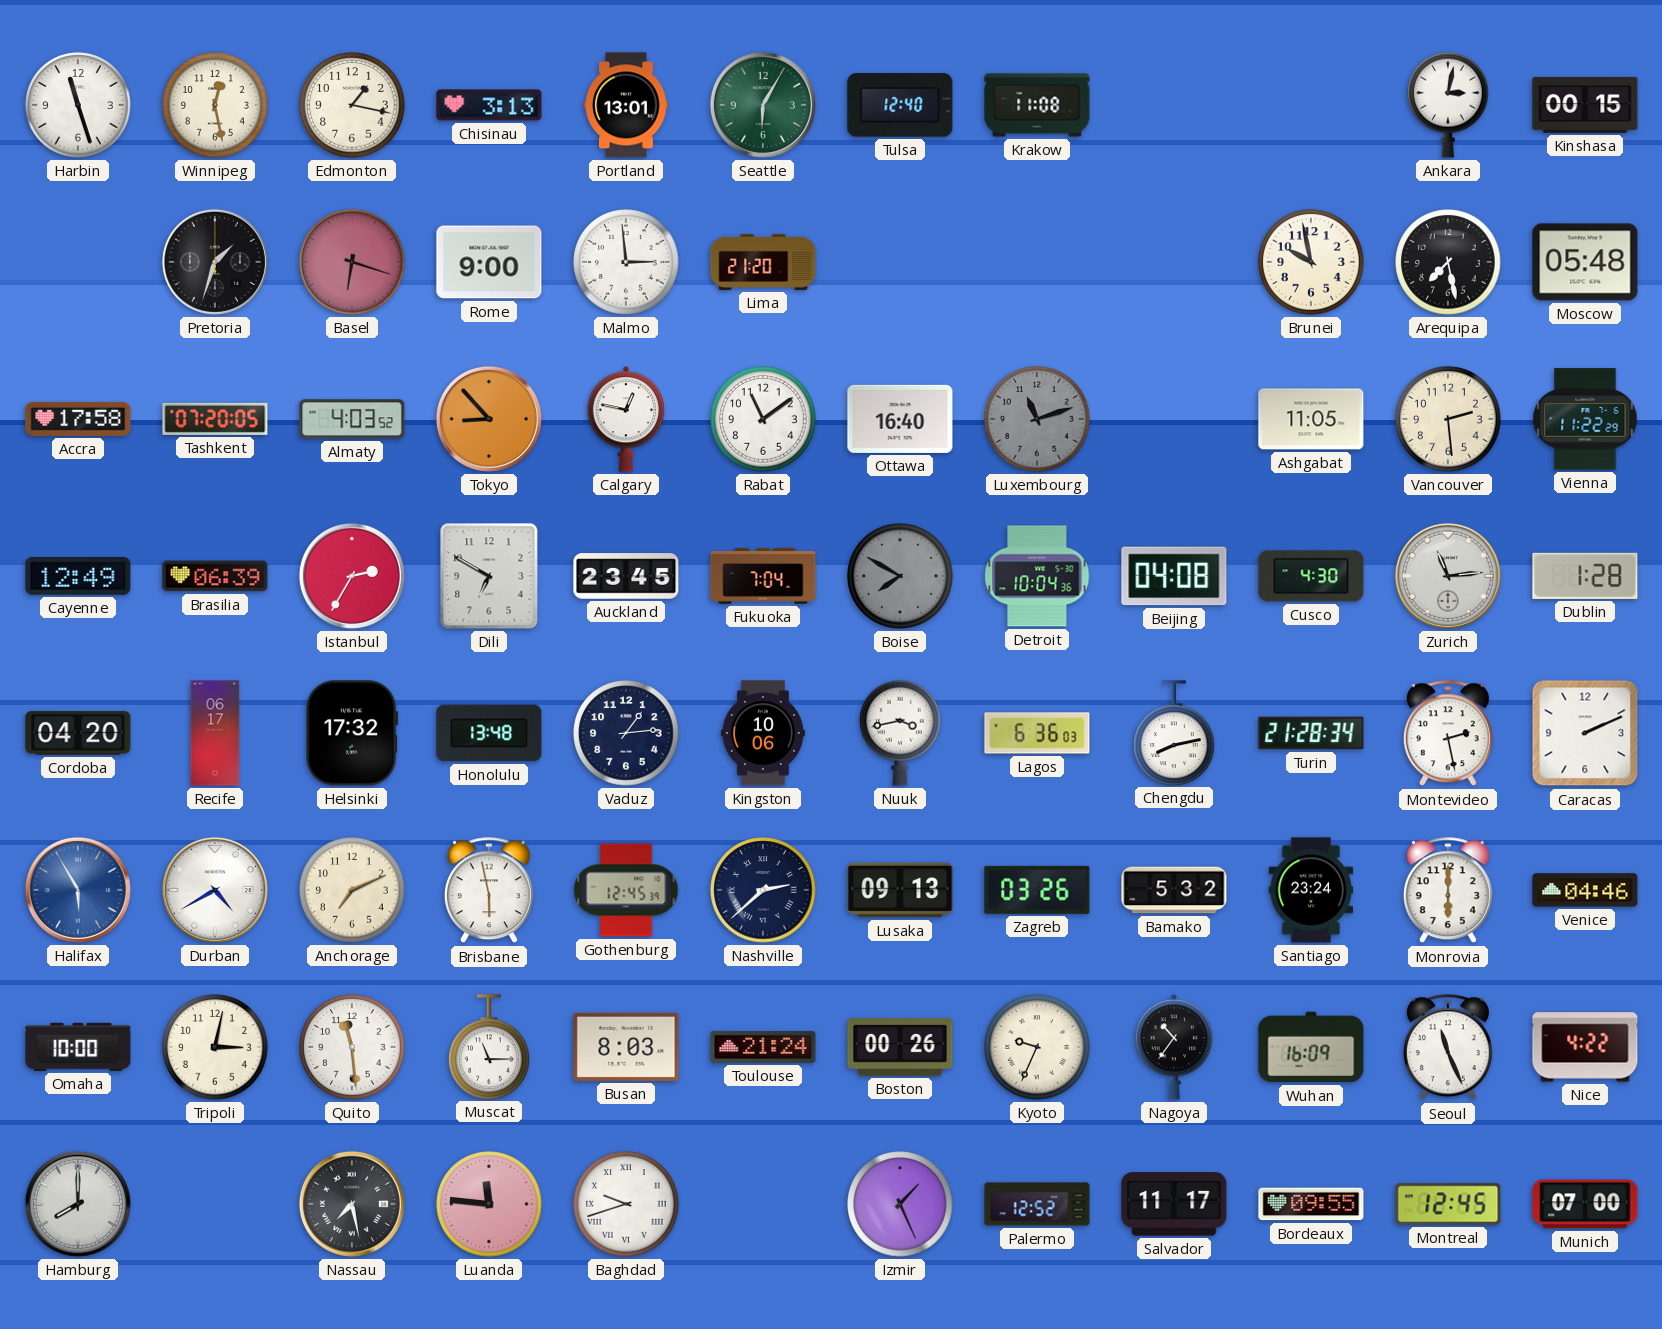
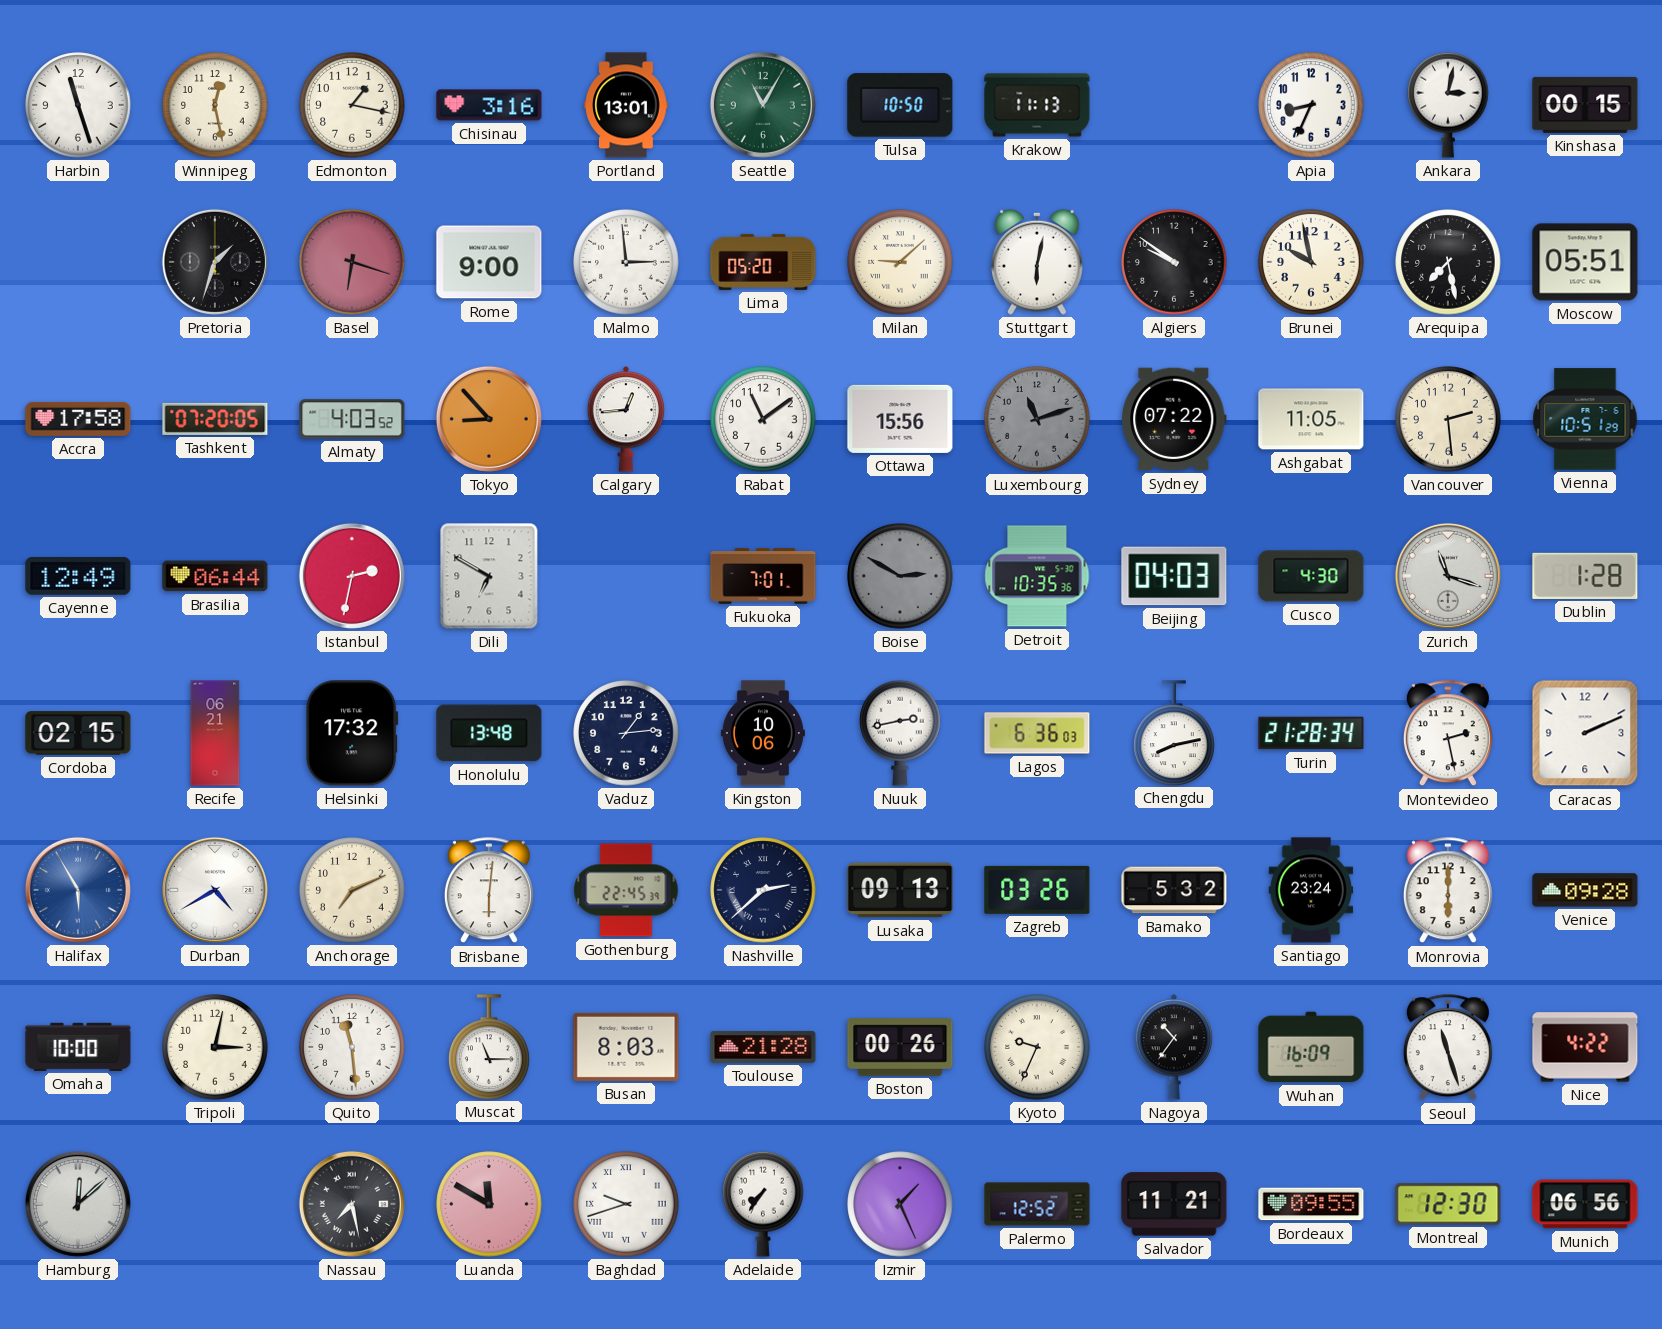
Chisinau: 3:13 -> 3:16
Seattle: 6:05 -> 11:05
Tulsa: 12:40 -> 10:50
Krakow: 11:08 -> 11:13
Apia: none -> 8:34
Lima: 21:20 -> 05:20
Milan: none -> 9:08
Stuttgart: none -> 6:02
Algiers: none -> 9:51
Moscow: 05:48 -> 05:51
Calgary: 12:47 -> 12:44
Ottawa: 16:40 -> 15:56
Sydney: none -> 07:22
Vienna: 11:22 -> 10:51
Brasilia: 06:39 -> 06:44
Istanbul: 2:35 -> 2:32
Auckland: 23:45 -> none
Fukuoka: 7:04 -> 7:01
Boise: 7:50 -> 2:50
Detroit: 10:04 -> 10:35
Beijing: 04:08 -> 04:03
Zurich: 11:14 -> 11:18
Cordoba: 04:20 -> 02:15
Recife: 06:17 -> 06:21
Nuuk: 3:43 -> 2:43
Brisbane: 5:58 -> 6:01
Gothenburg: 12:45 -> 22:45
Venice: 04:46 -> 09:28
Toulouse: 21:24 -> 21:28
Seoul: 11:26 -> 11:27
Hamburg: 8:00 -> 12:08
Luanda: 11:46 -> 11:50
Adelaide: none -> 7:36
Salvador: 11:17 -> 11:21
Montreal: 12:45 -> 12:30
Munich: 07:00 -> 06:56
